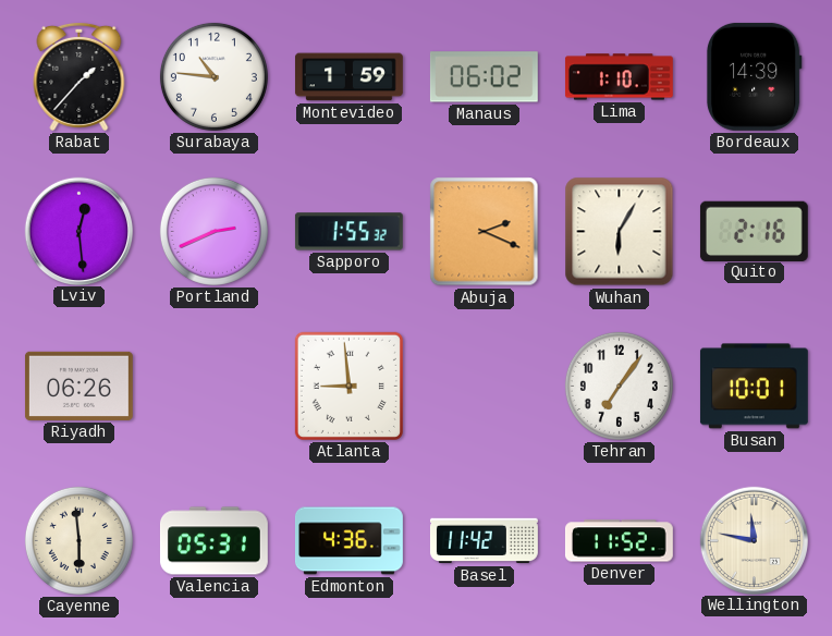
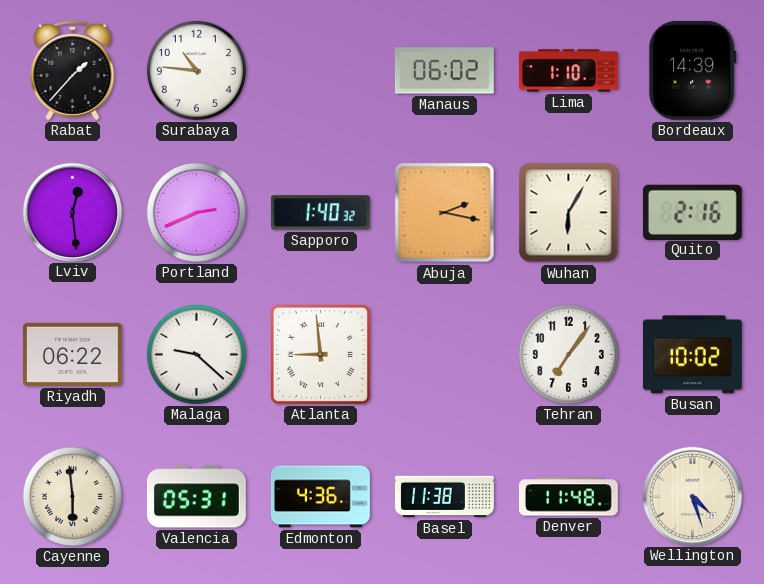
Montevideo: 1:59 -> none
Sapporo: 1:55 -> 1:40
Abuja: 2:19 -> 2:17
Riyadh: 06:26 -> 06:22
Malaga: none -> 9:22
Busan: 10:01 -> 10:02
Basel: 11:42 -> 11:38
Denver: 11:52 -> 11:48
Wellington: 11:47 -> 4:27
